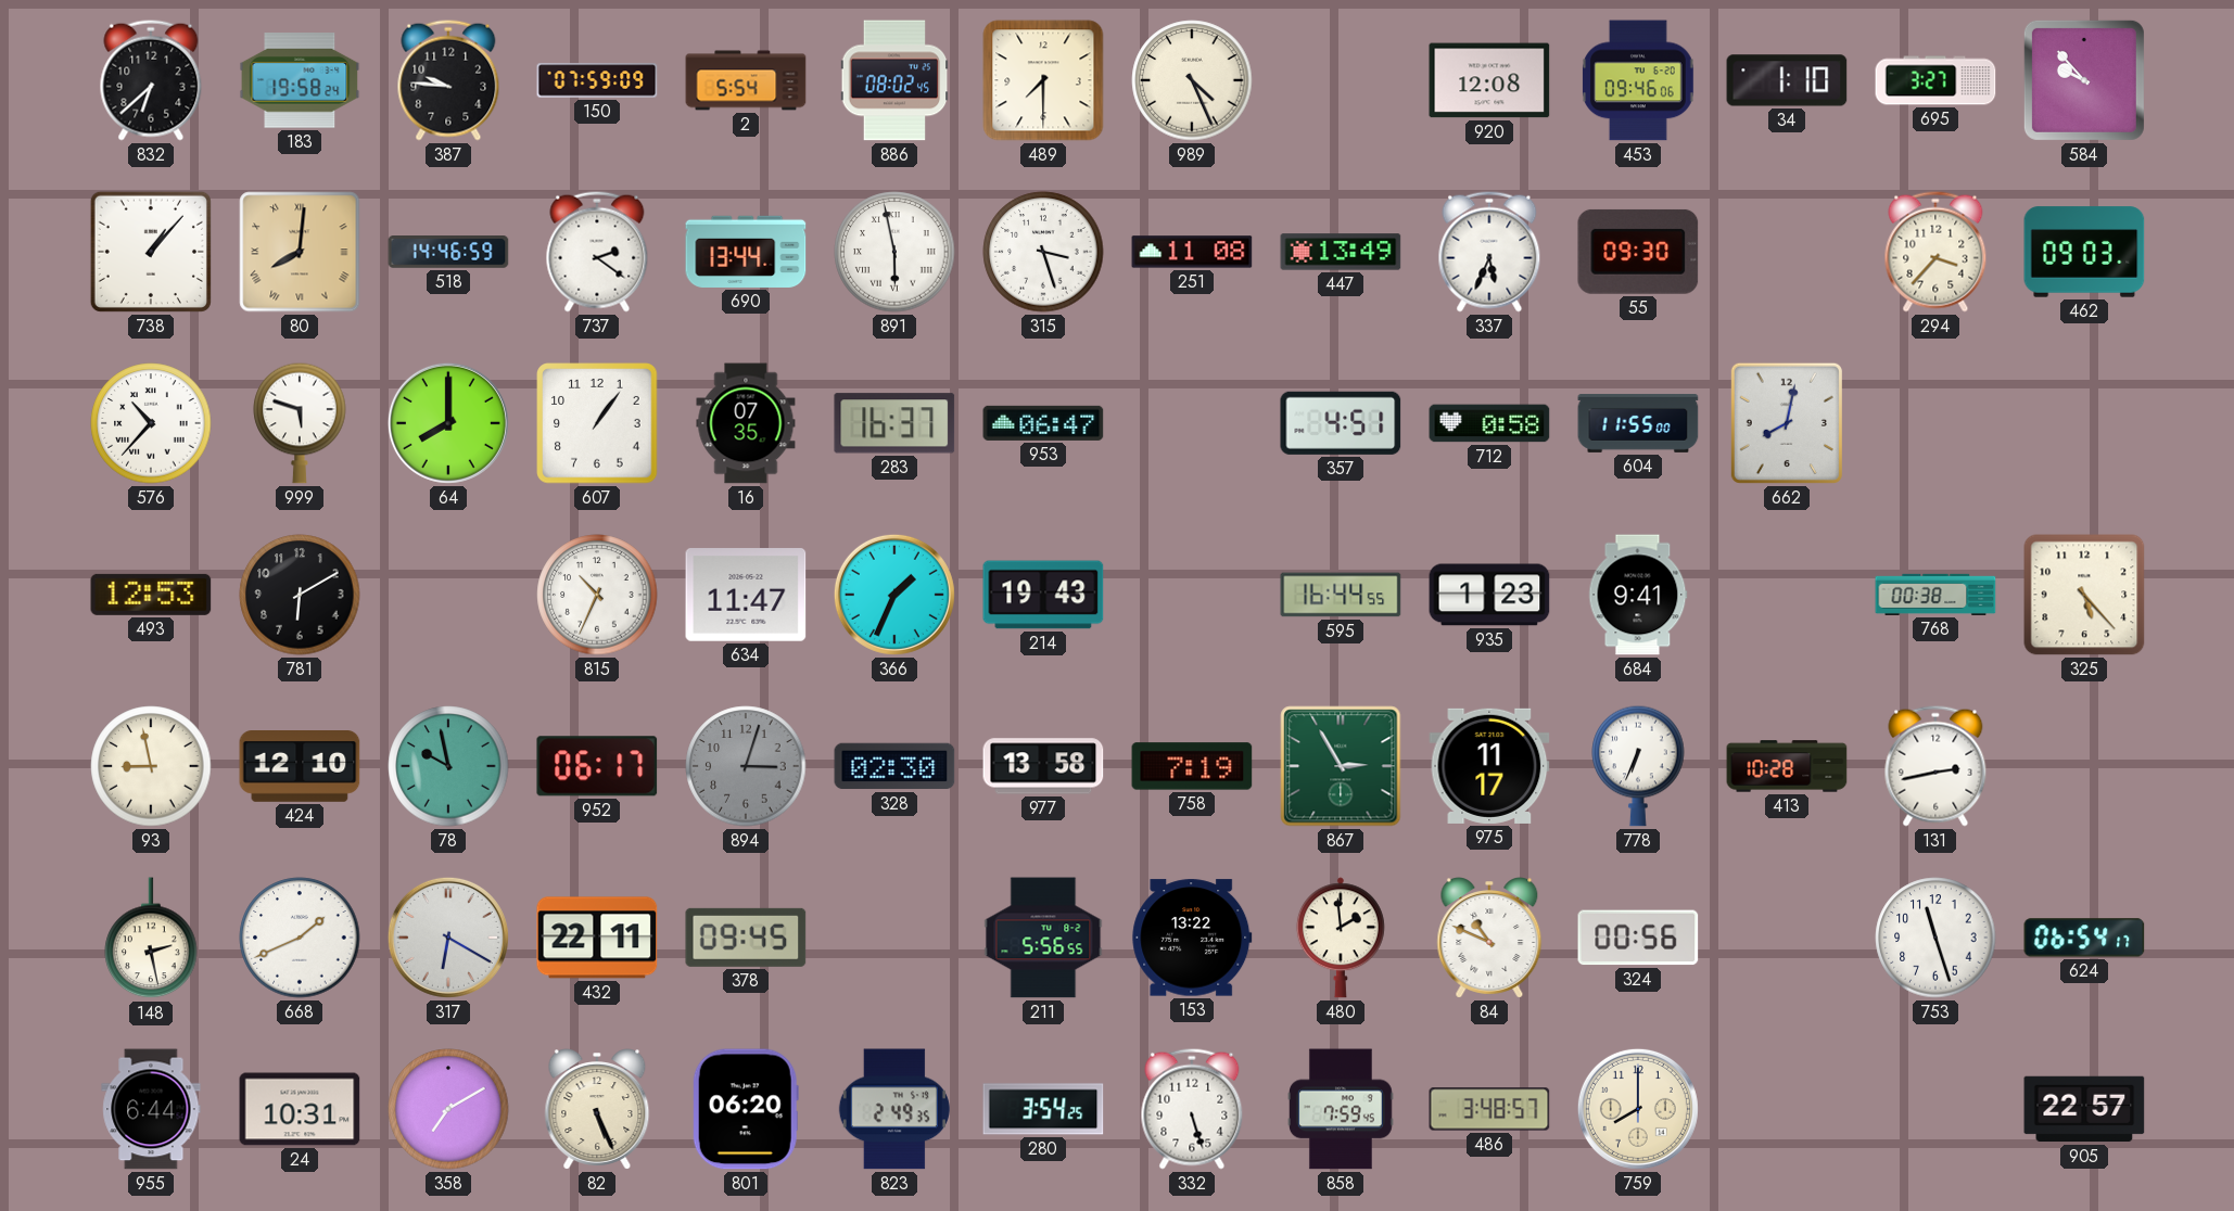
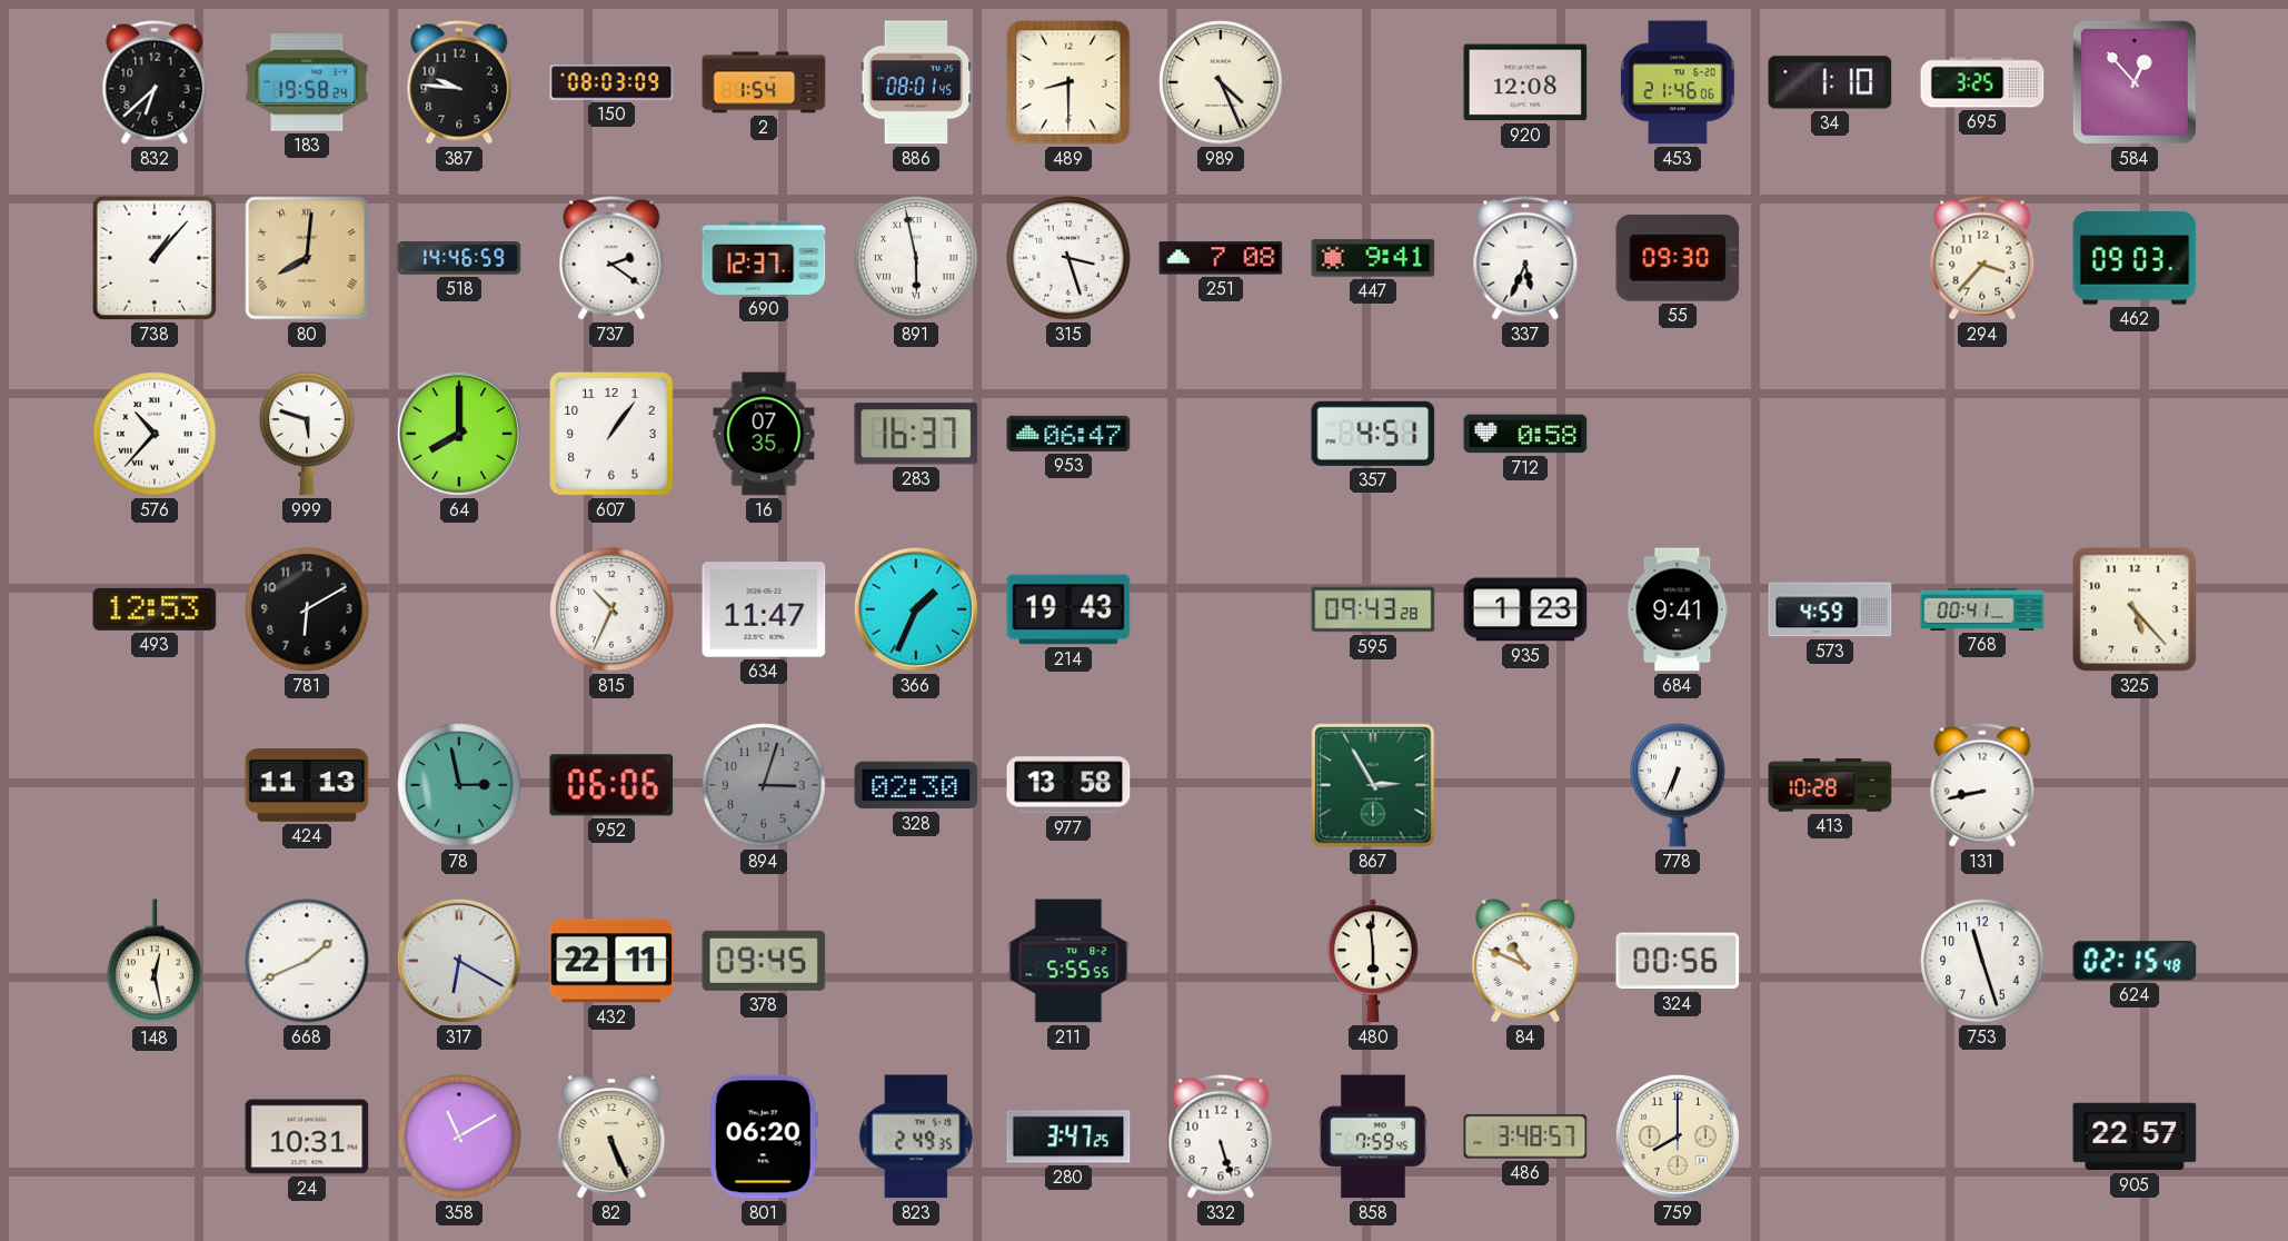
150: 07:59 -> 08:03
2: 5:54 -> 1:54
886: 08:02 -> 08:01
489: 7:30 -> 8:30
453: 09:46 -> 21:46
695: 3:27 -> 3:25
584: 9:53 -> 12:53
690: 13:44 -> 12:37
251: 11:08 -> 7:08
447: 13:49 -> 9:41
604: 11:55 -> none
662: 8:02 -> none
595: 16:44 -> 09:43
573: none -> 4:59
768: 00:38 -> 00:41
93: 8:58 -> none
424: 12:10 -> 11:13
78: 9:58 -> 2:58
952: 06:17 -> 06:06
758: 7:19 -> none
975: 11:17 -> none
131: 2:43 -> 8:43
148: 2:28 -> 12:28
211: 5:56 -> 5:55
153: 13:22 -> none
480: 1:59 -> 5:59
624: 06:54 -> 02:15
955: 6:44 -> none
358: 7:10 -> 11:10
280: 3:54 -> 3:47
